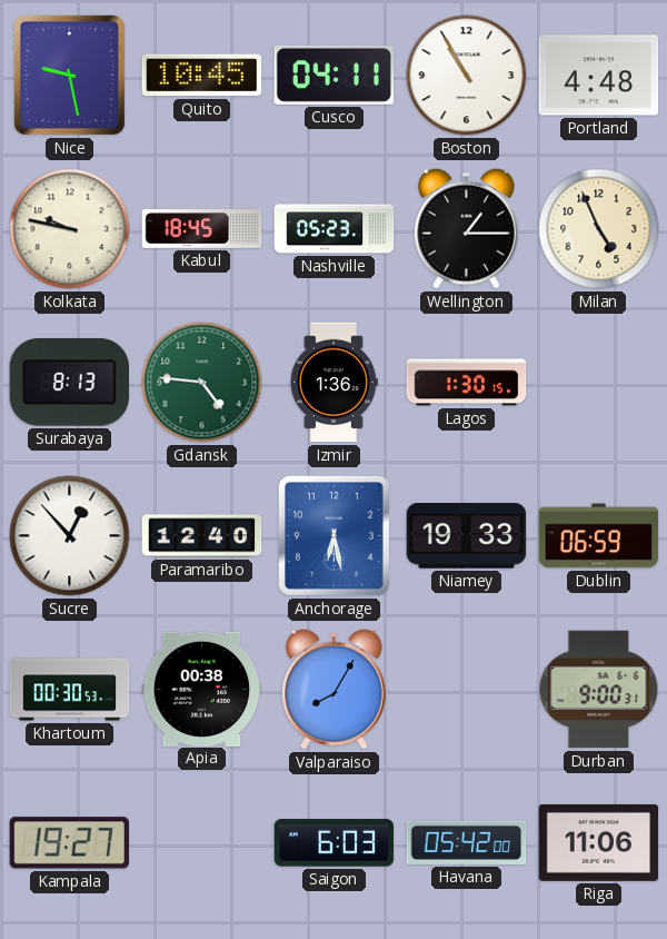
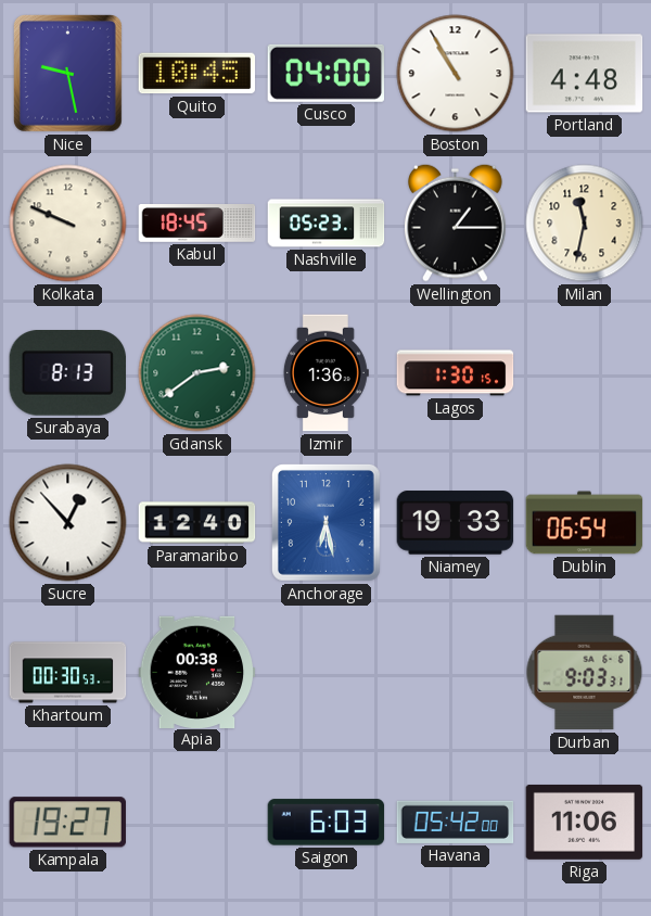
Cusco: 04:11 -> 04:00
Kolkata: 9:47 -> 9:49
Milan: 4:56 -> 11:32
Gdansk: 4:46 -> 2:39
Dublin: 06:59 -> 06:54
Valparaiso: 8:05 -> none
Durban: 9:00 -> 9:03
